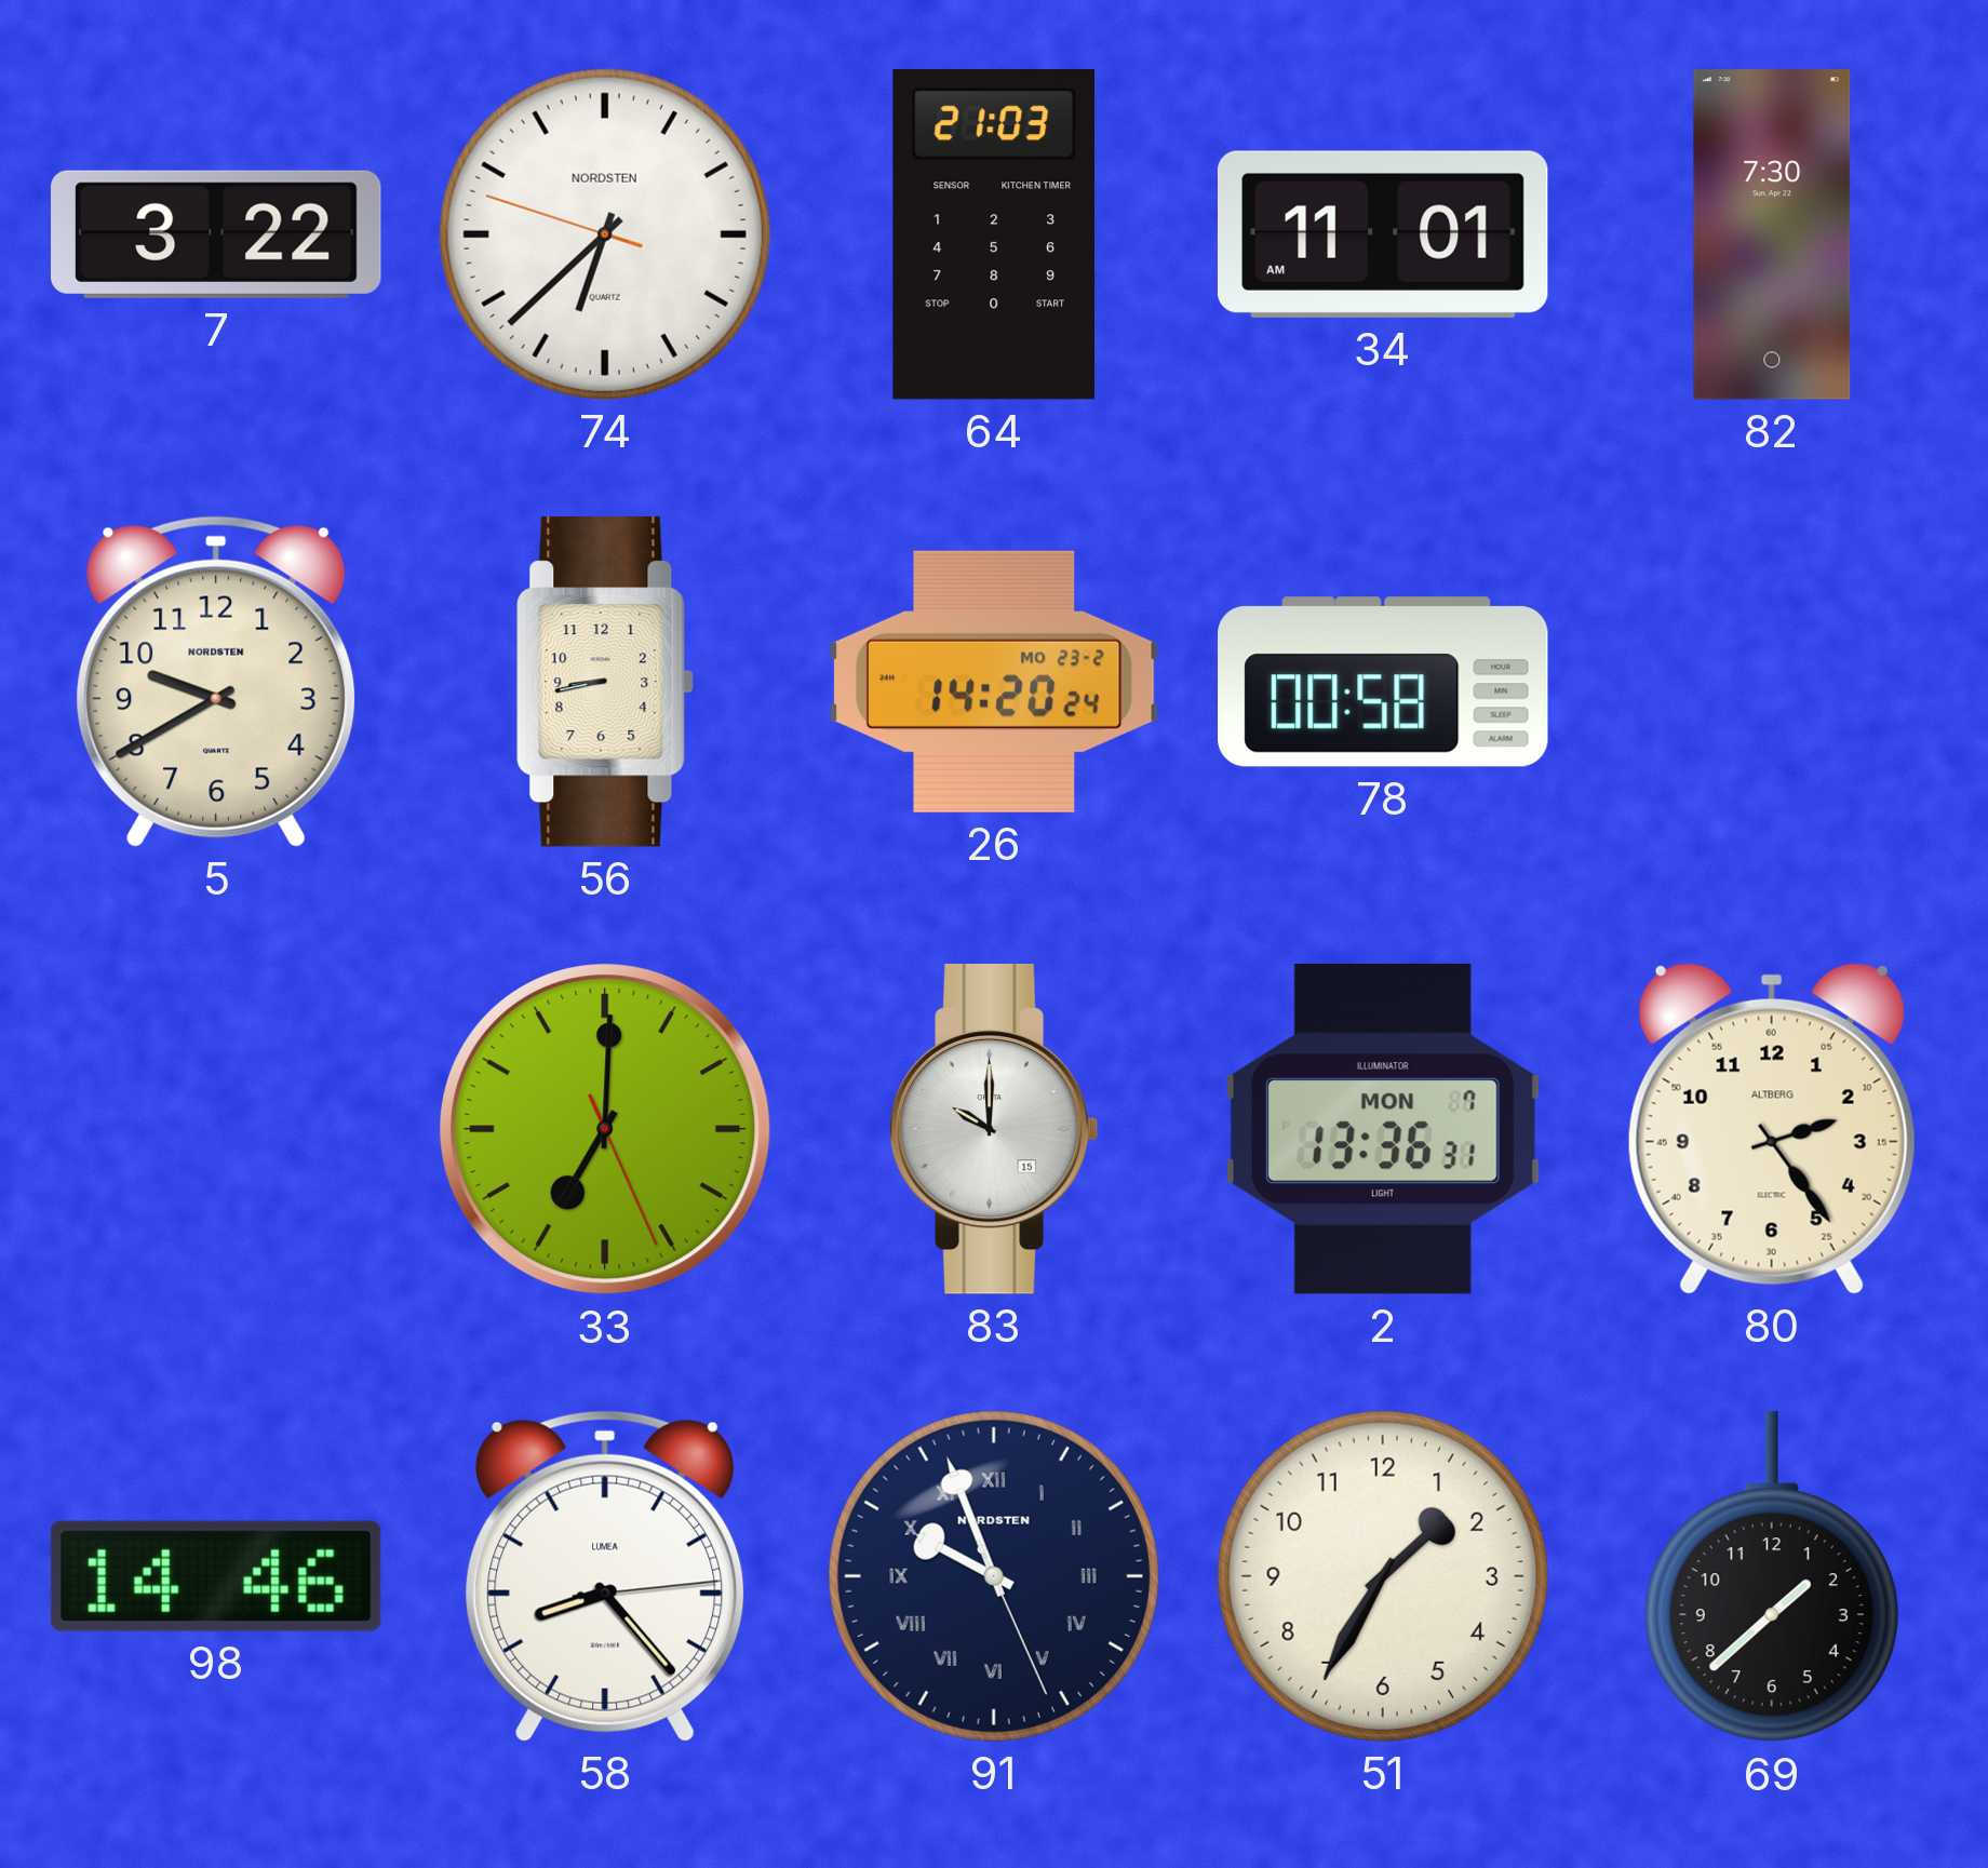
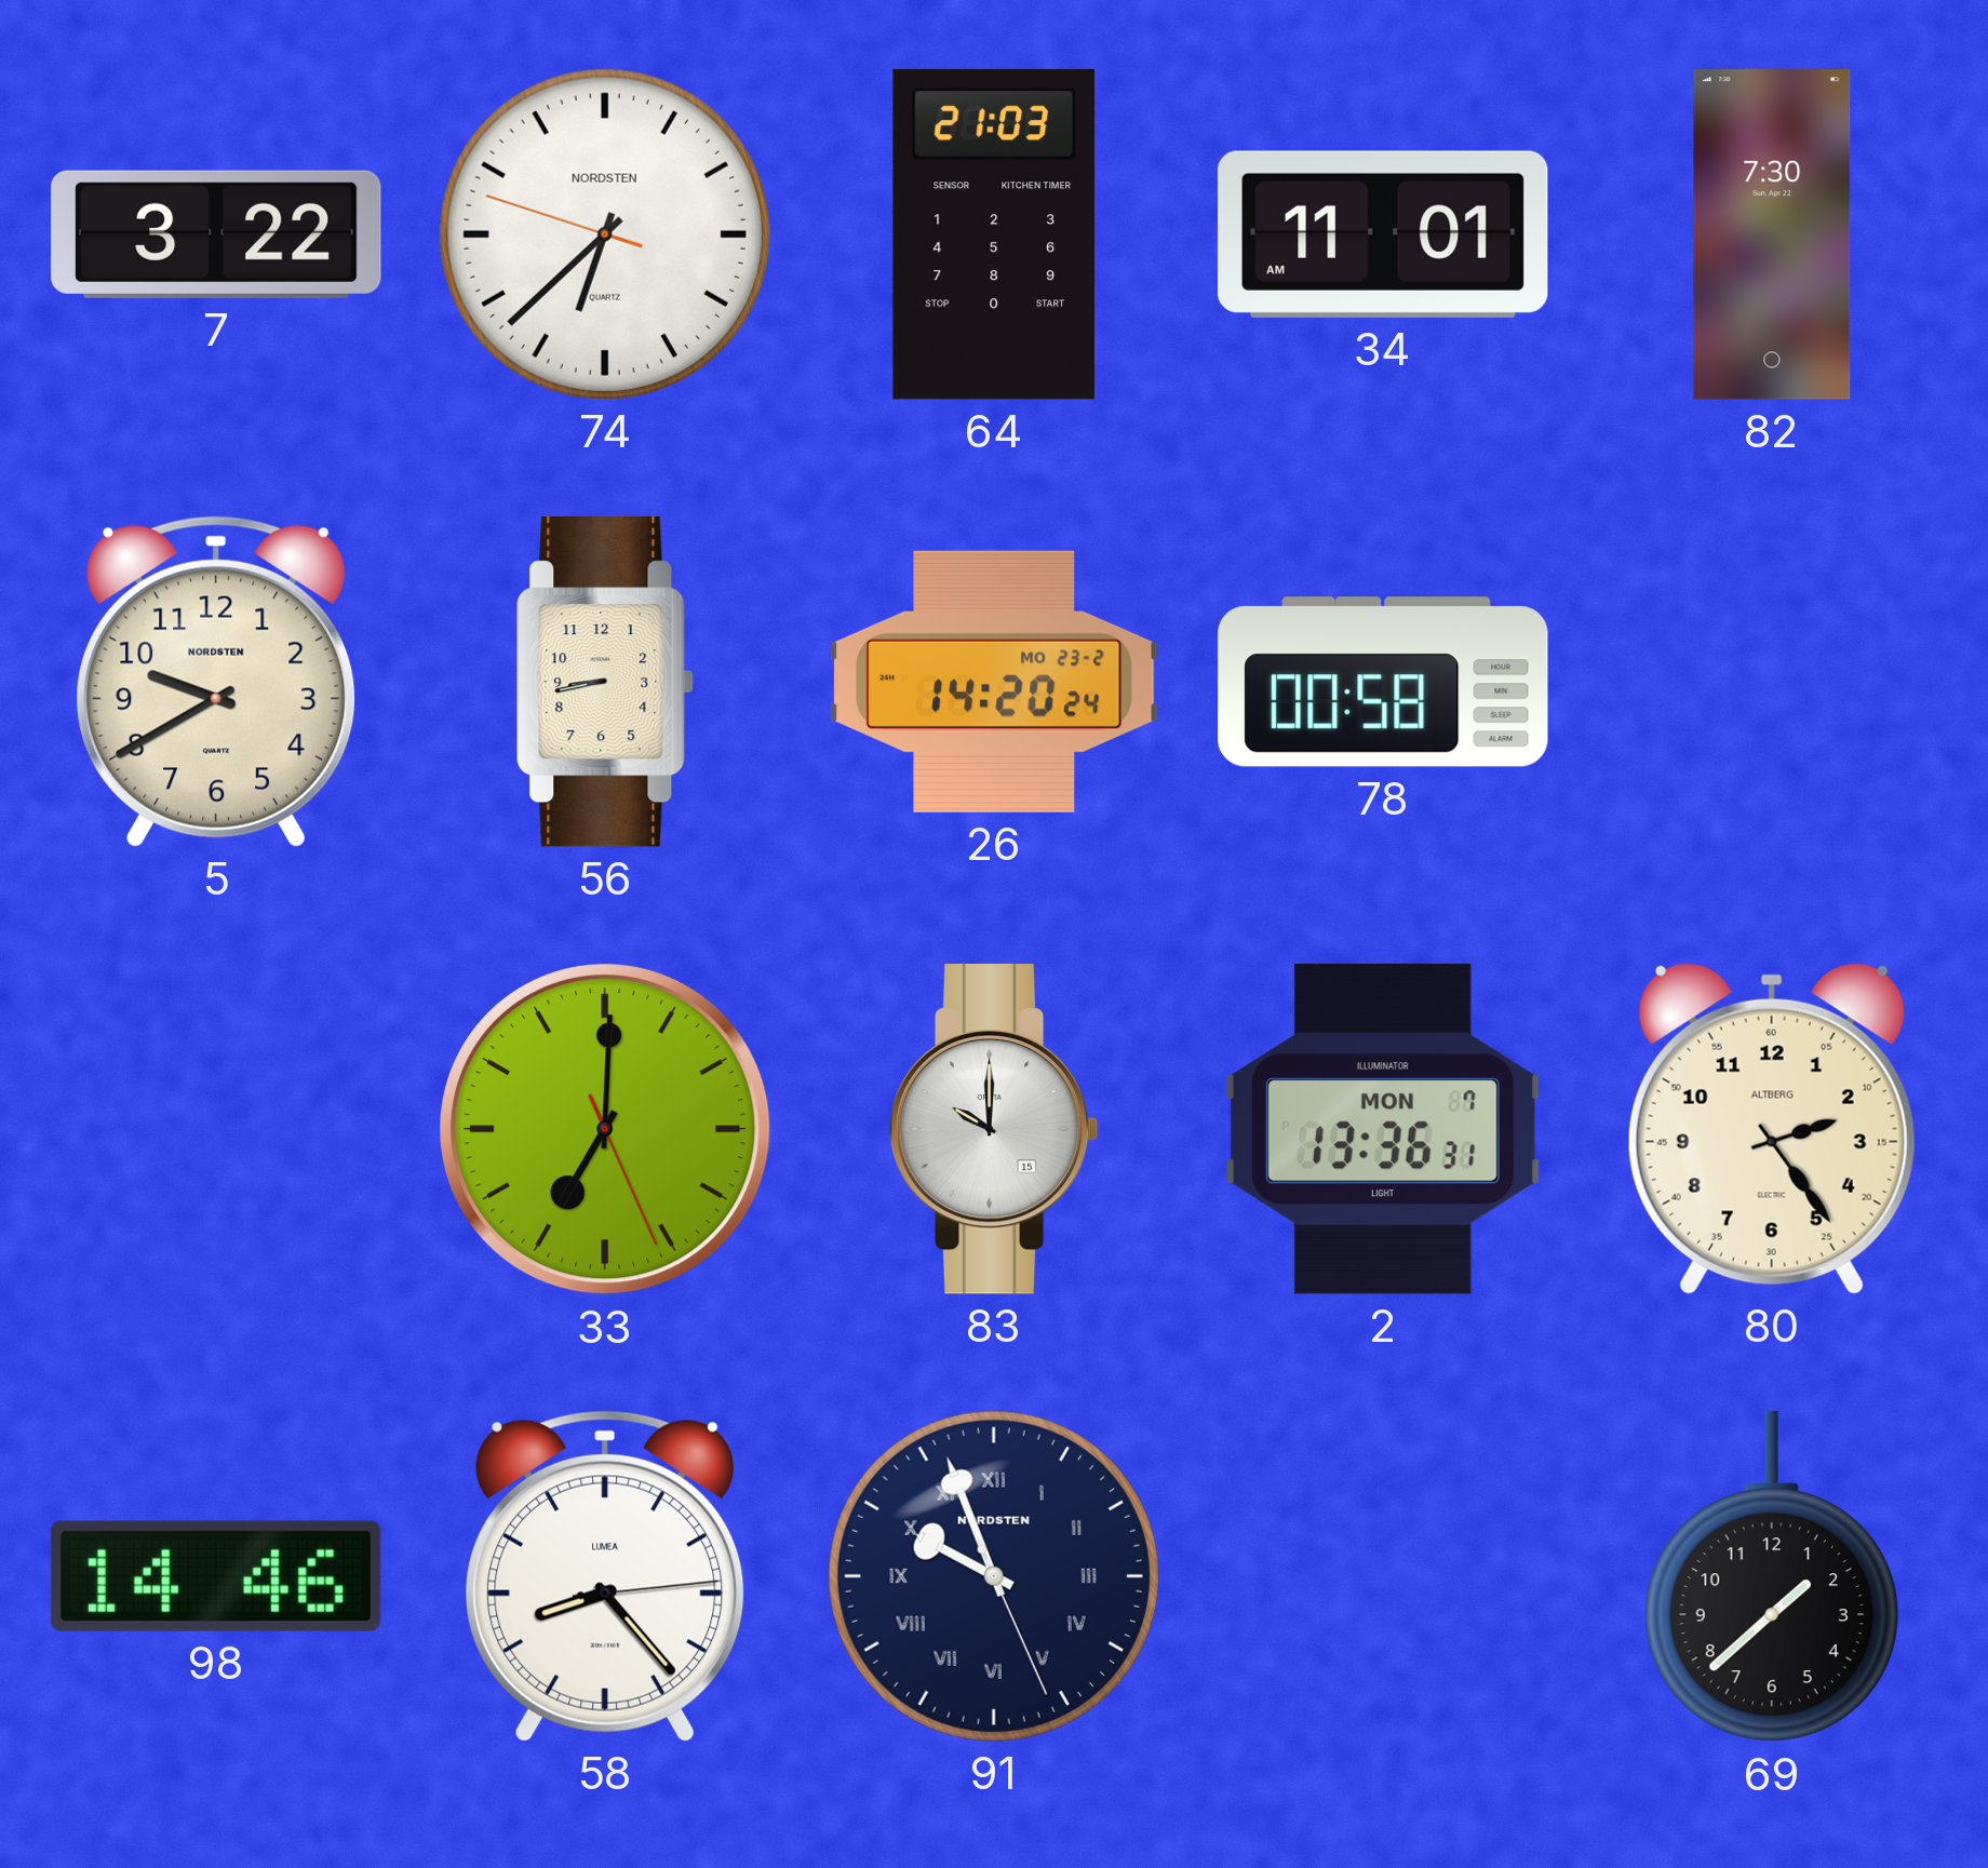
51: 1:35 -> none
